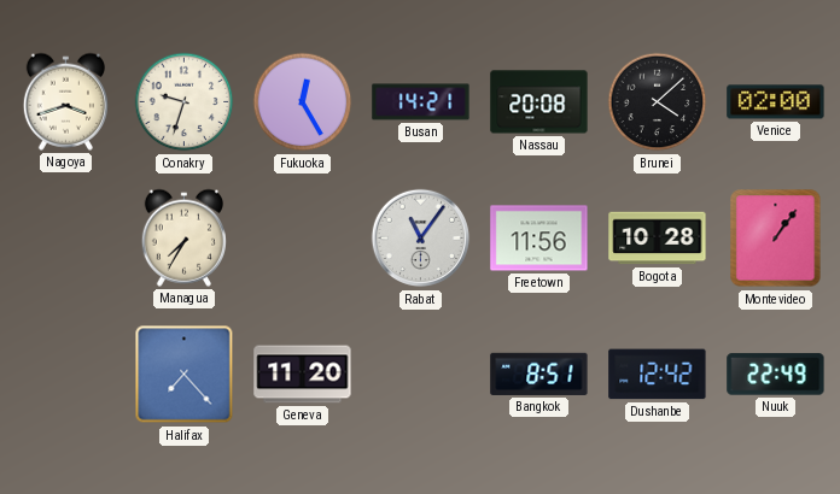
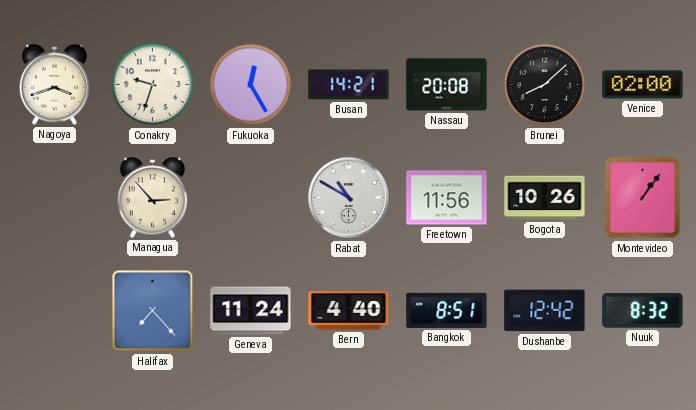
Brunei: 4:08 -> 8:08
Managua: 7:35 -> 2:53
Rabat: 11:06 -> 10:50
Bogota: 10:28 -> 10:26
Geneva: 11:20 -> 11:24
Bern: none -> 4:40
Nuuk: 22:49 -> 8:32
